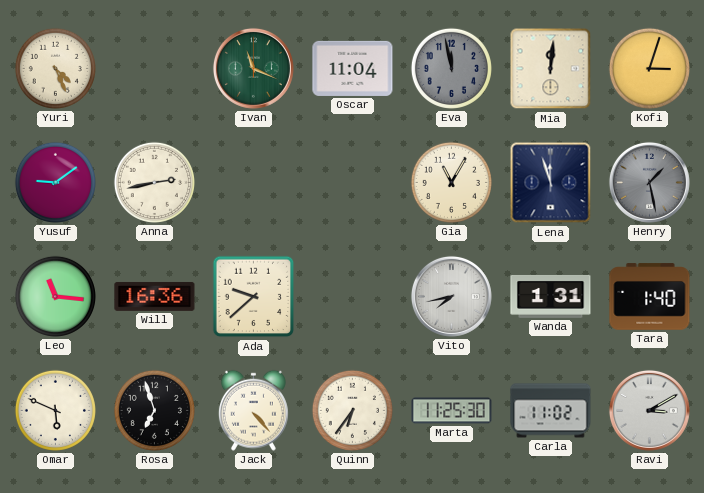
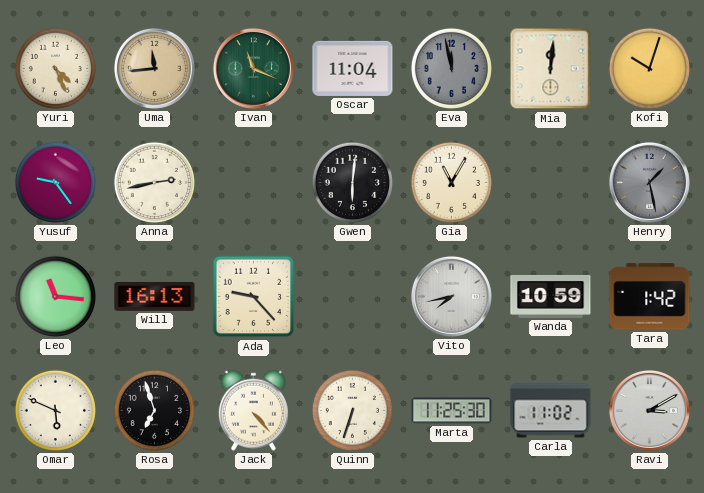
Uma: none -> 11:44
Kofi: 3:03 -> 10:03
Yusuf: 9:09 -> 9:24
Gwen: none -> 6:01
Lena: 11:57 -> none
Will: 16:36 -> 16:13
Ada: 9:38 -> 9:23
Wanda: 1:31 -> 10:59
Tara: 1:40 -> 1:42
Quinn: 6:36 -> 6:33
